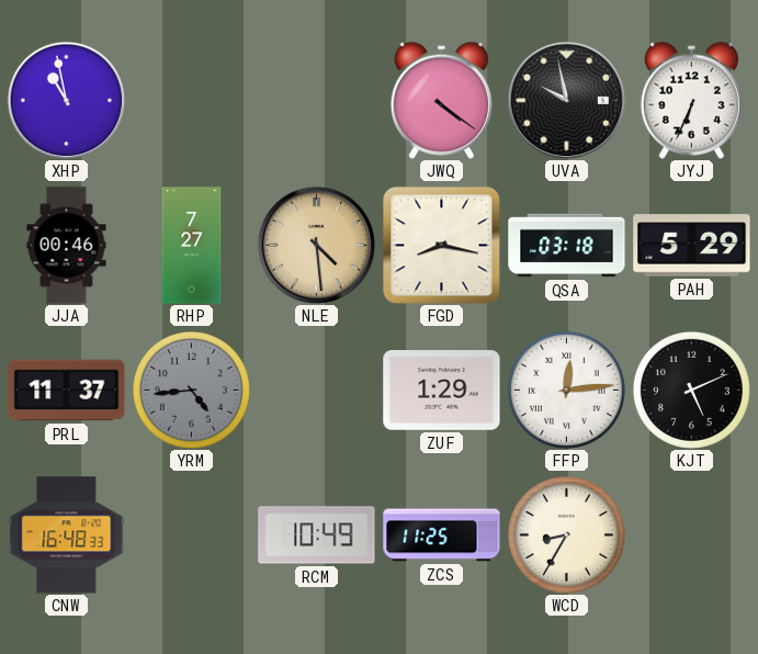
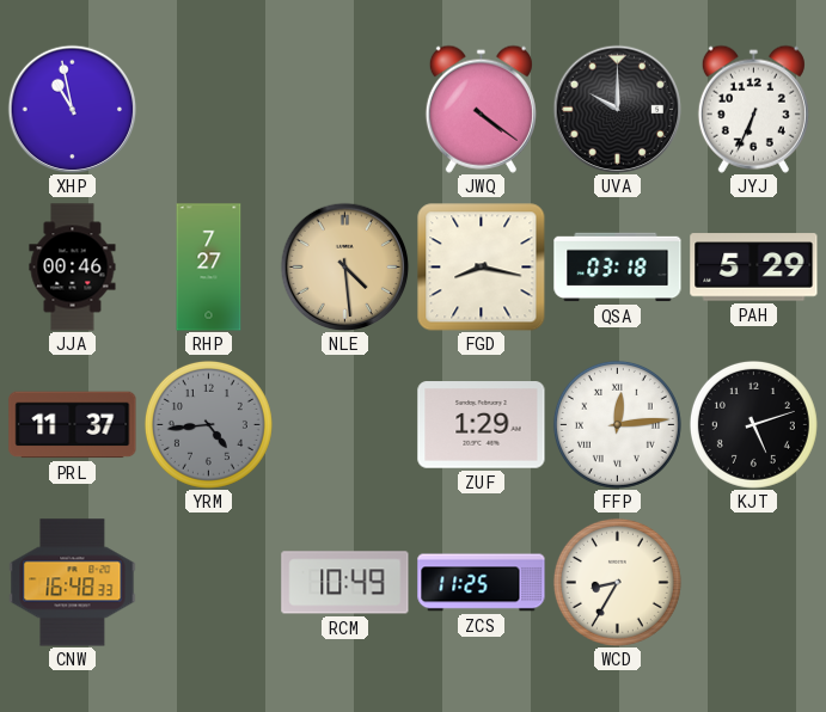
UVA: 9:58 -> 10:00
KJT: 5:11 -> 5:12
